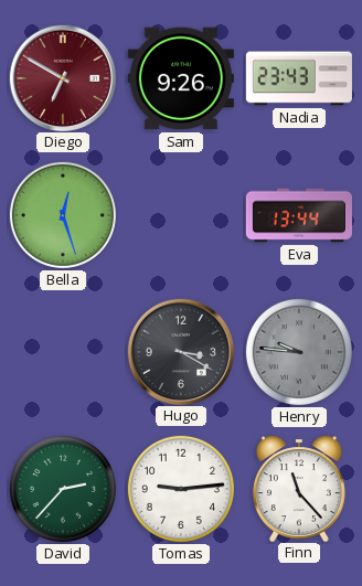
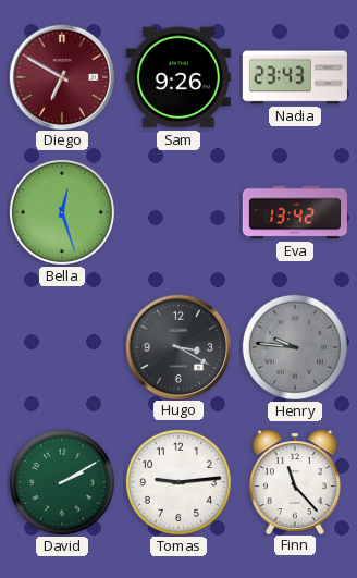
Eva: 13:44 -> 13:42
David: 2:37 -> 2:10
